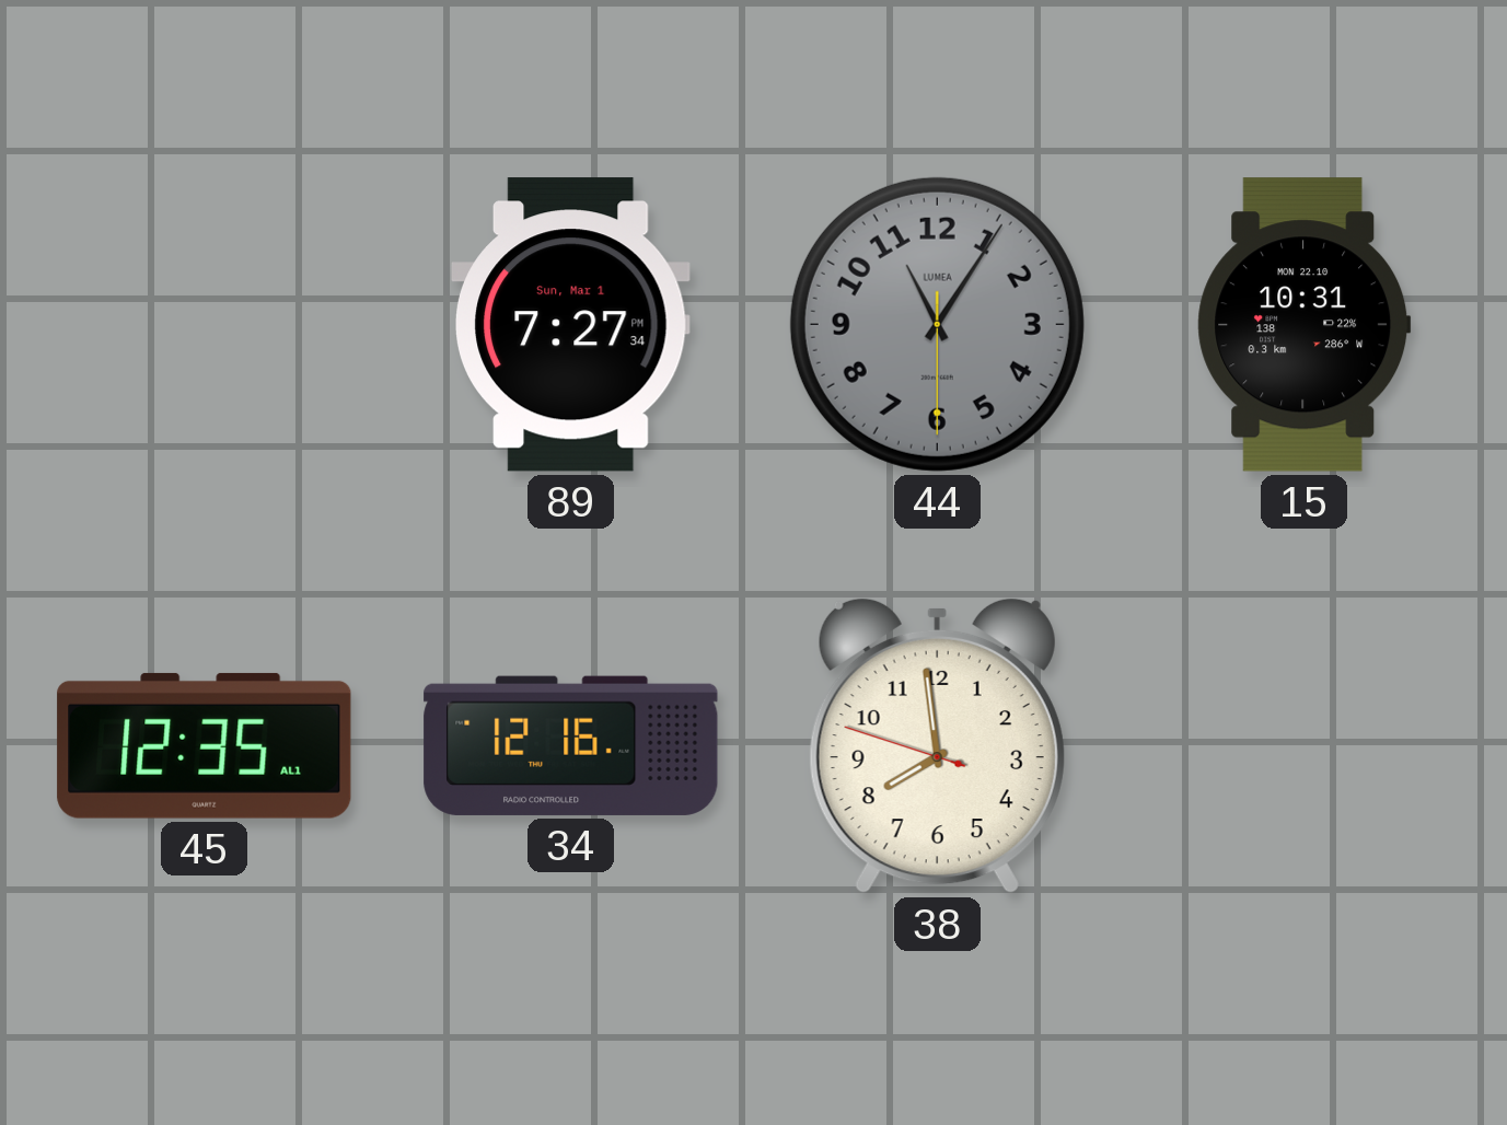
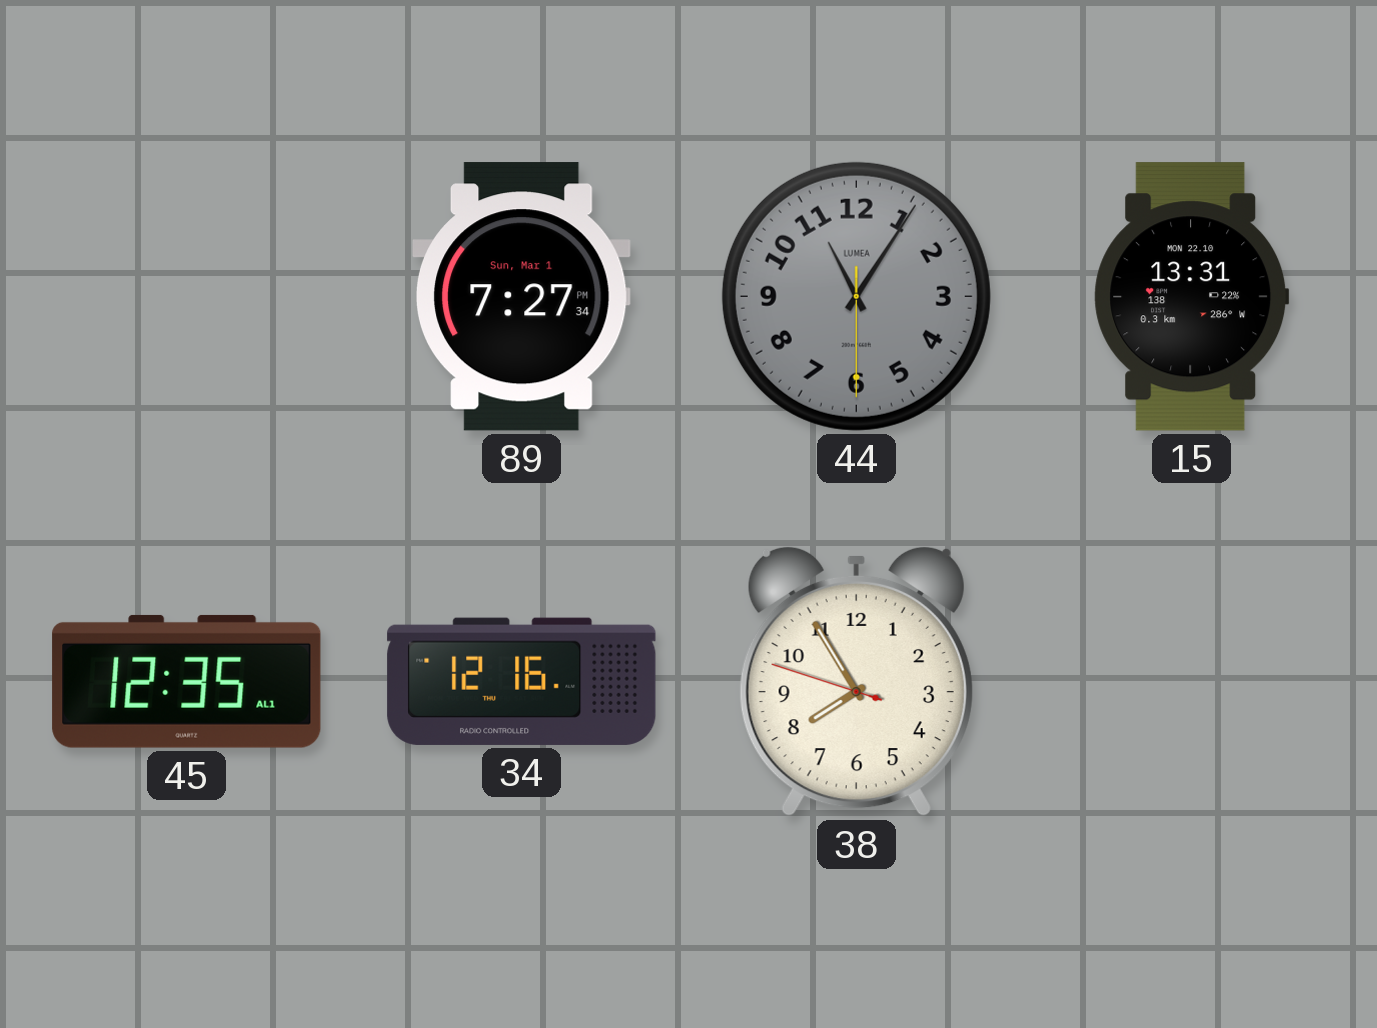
15: 10:31 -> 13:31
38: 7:58 -> 7:54
